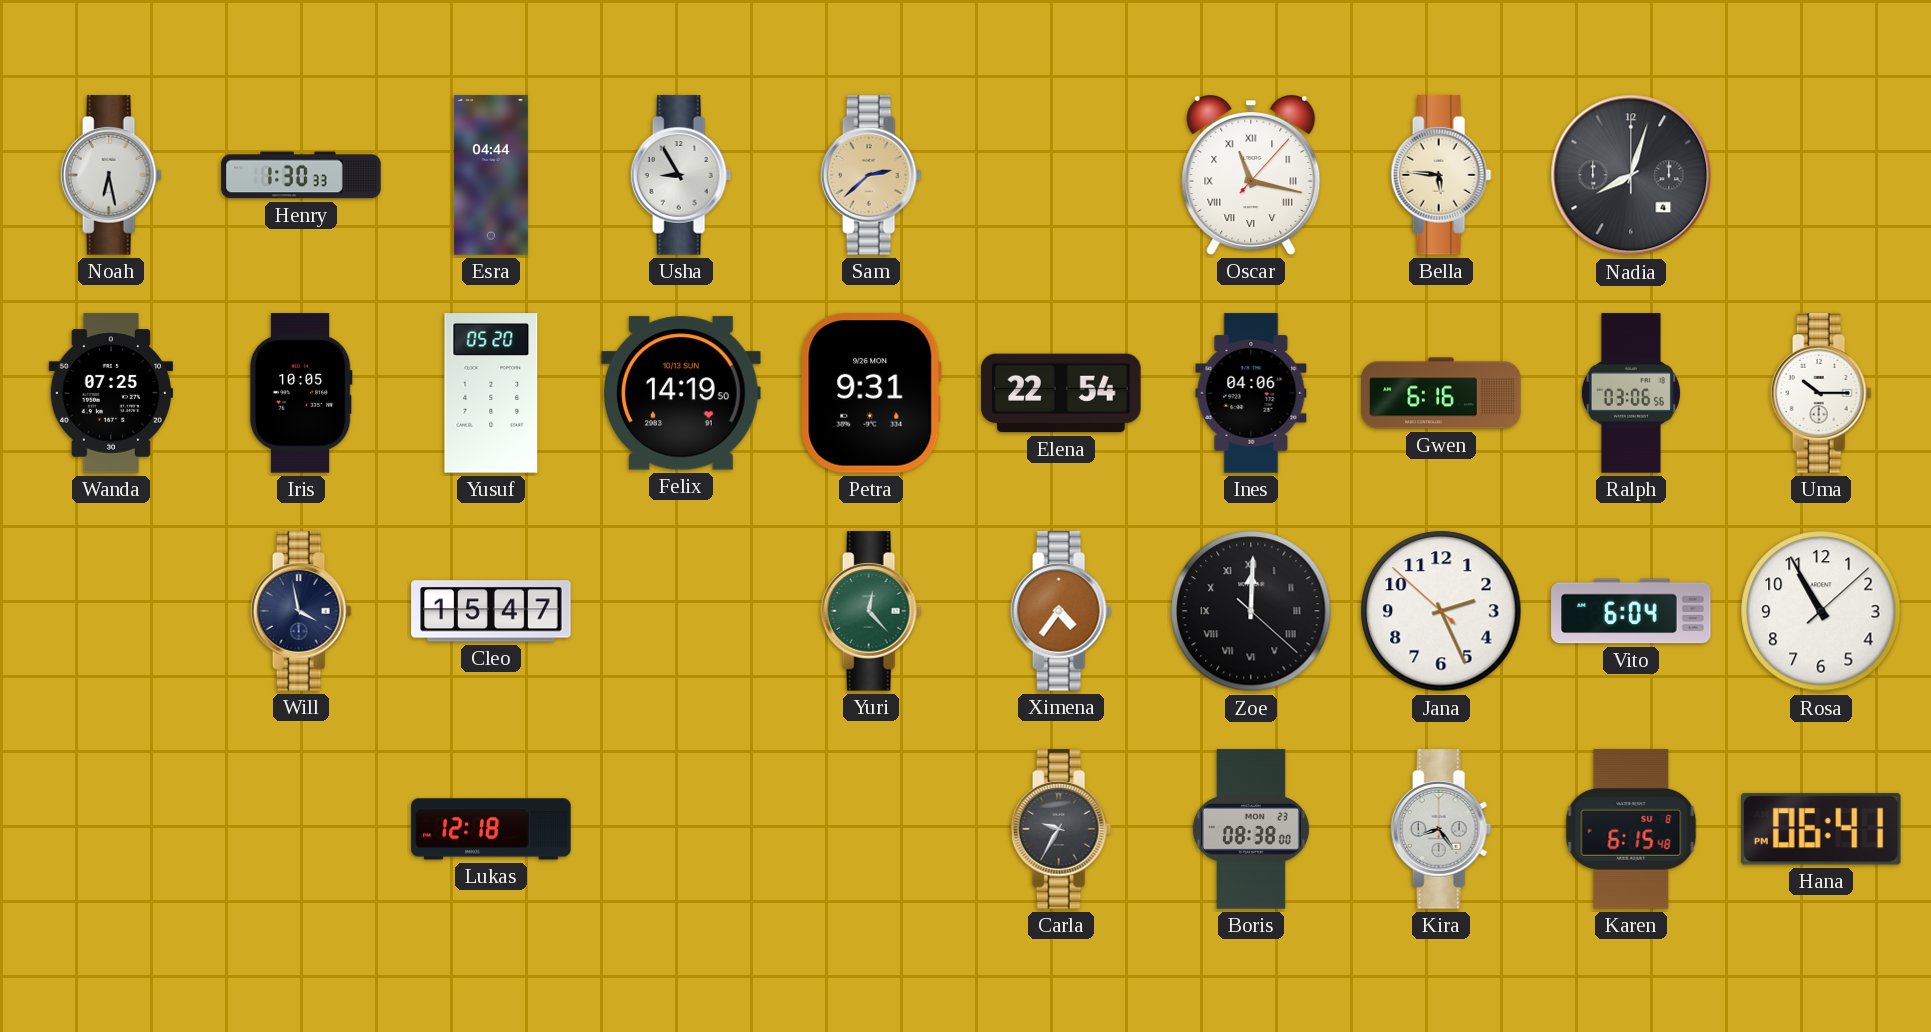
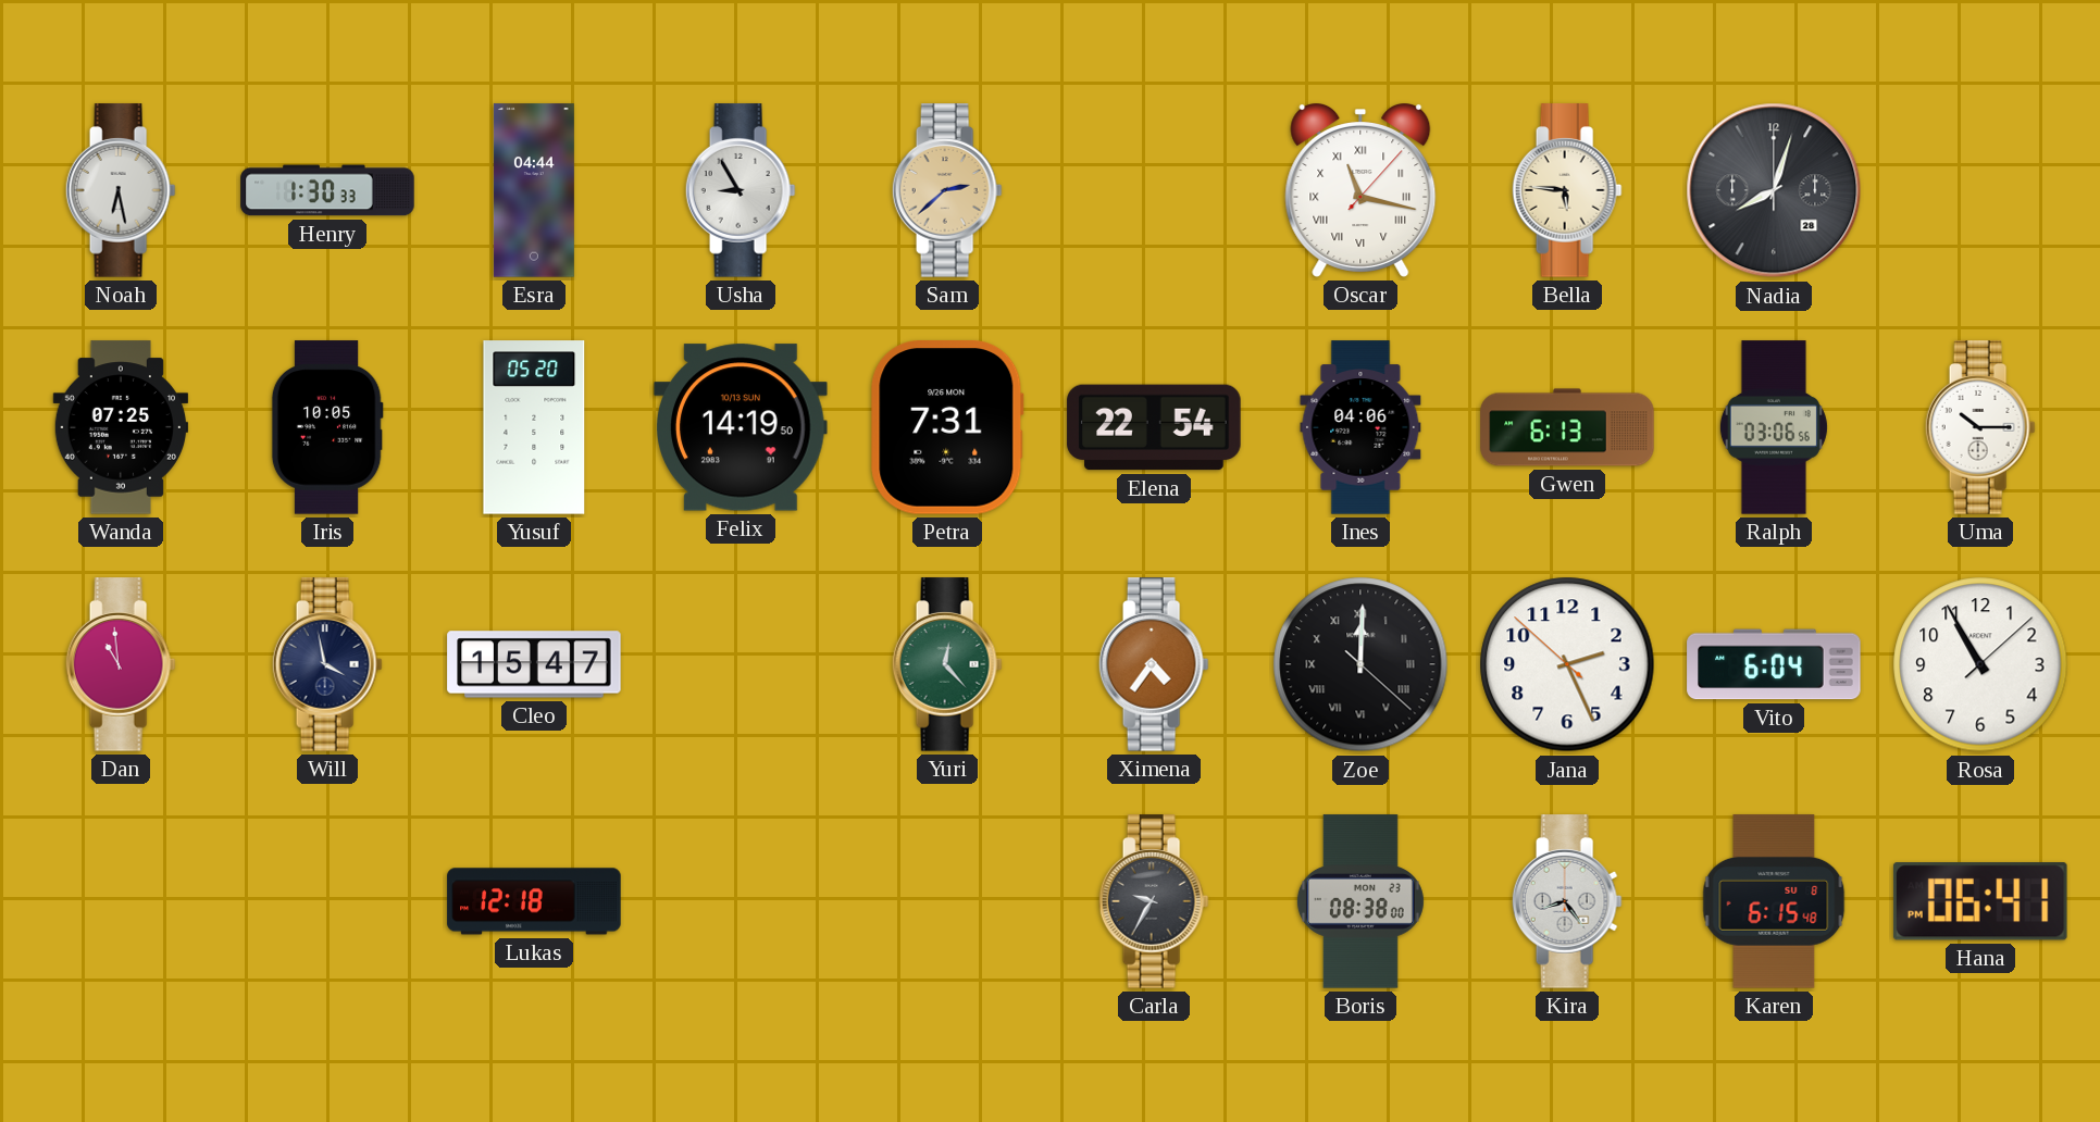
Nadia date: 4 -> 28
Petra: 9:31 -> 7:31
Gwen: 6:16 -> 6:13
Dan: none -> 10:59
